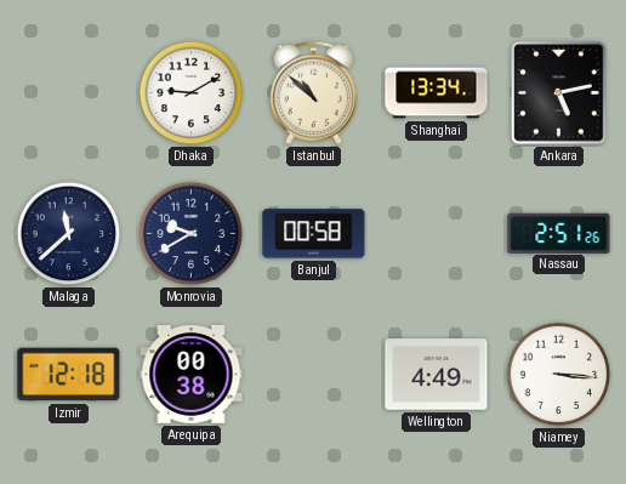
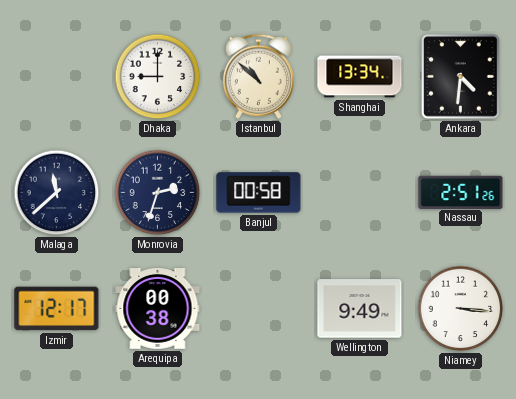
Dhaka: 9:10 -> 9:00
Ankara: 5:13 -> 4:31
Monrovia: 9:40 -> 2:33
Izmir: 12:18 -> 12:17
Wellington: 4:49 -> 9:49
